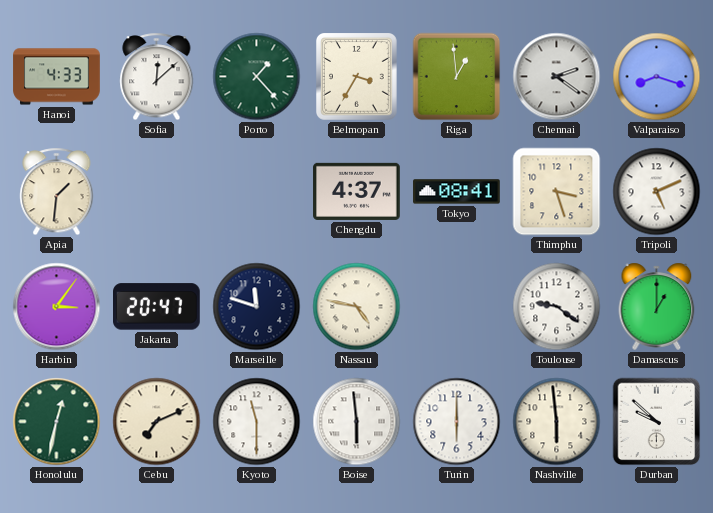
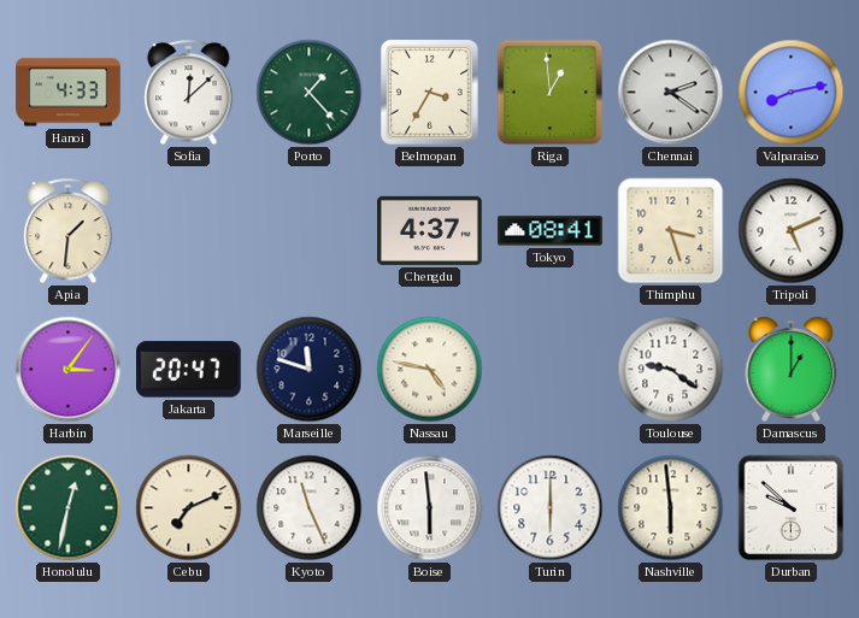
Valparaiso: 8:18 -> 8:13
Kyoto: 11:30 -> 11:26
